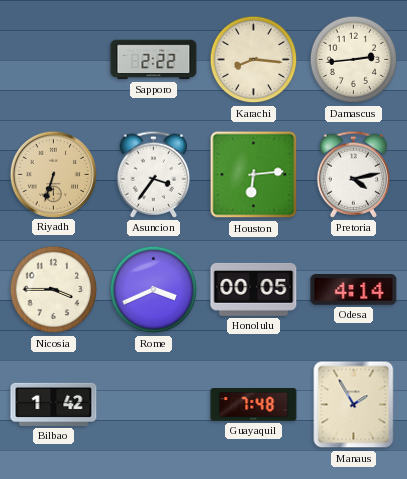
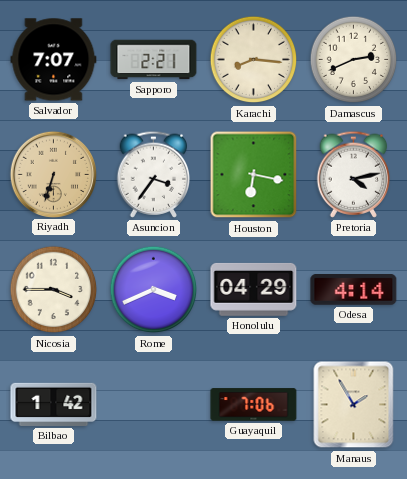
Salvador: none -> 7:07
Sapporo: 2:22 -> 2:21
Damascus: 2:44 -> 2:41
Houston: 6:14 -> 6:17
Honolulu: 00:05 -> 04:29
Guayaquil: 7:48 -> 7:06
